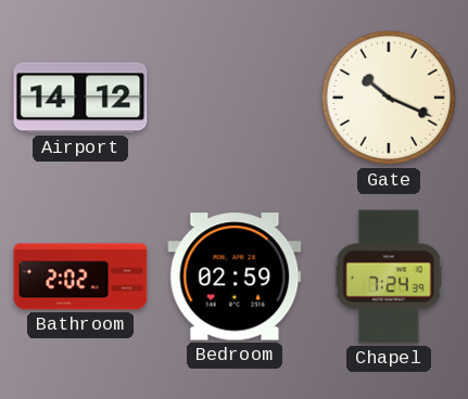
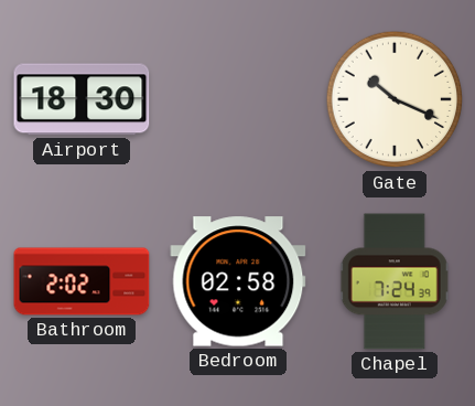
Airport: 14:12 -> 18:30
Bedroom: 02:59 -> 02:58
